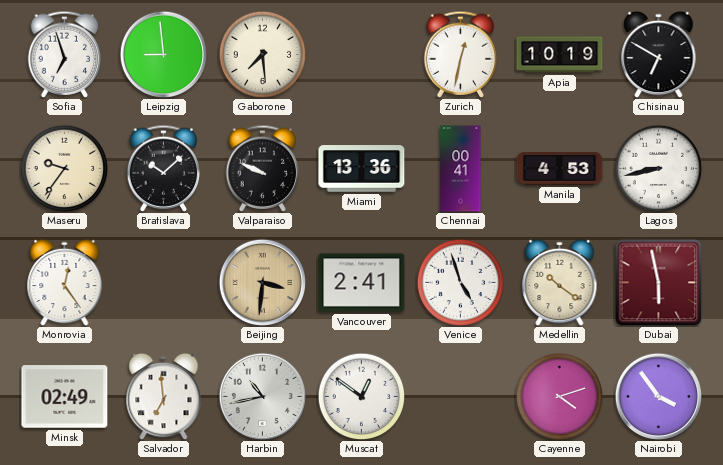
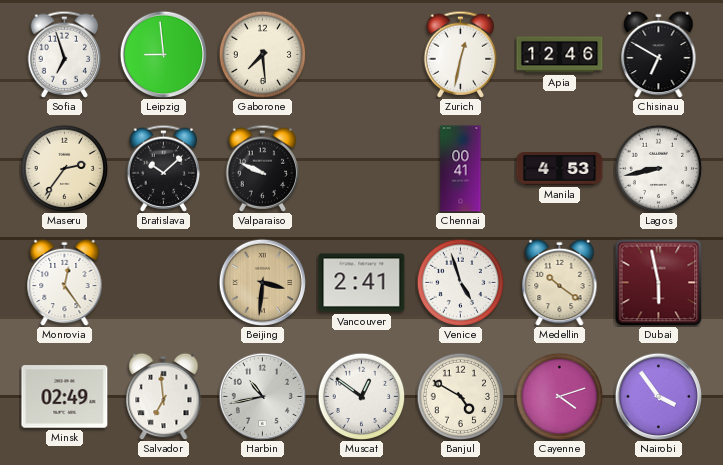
Apia: 10:19 -> 12:46
Maseru: 9:36 -> 2:36
Miami: 13:36 -> none
Banjul: none -> 4:50
